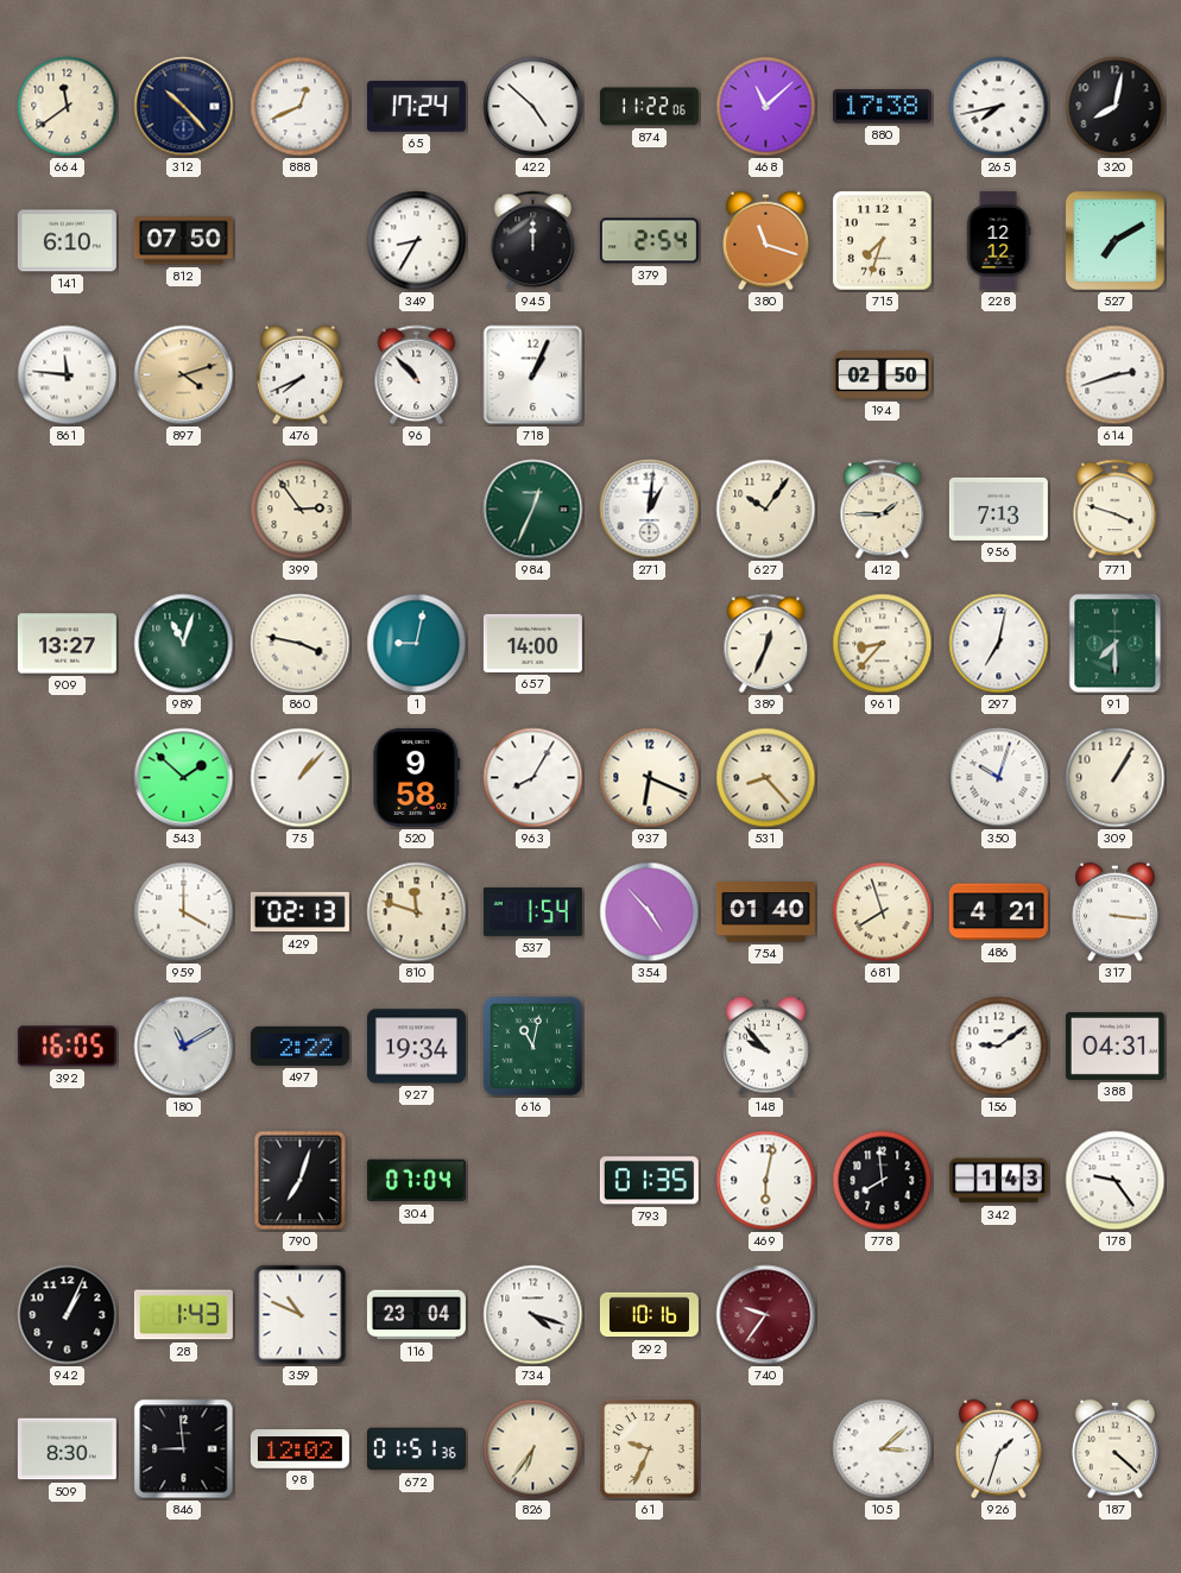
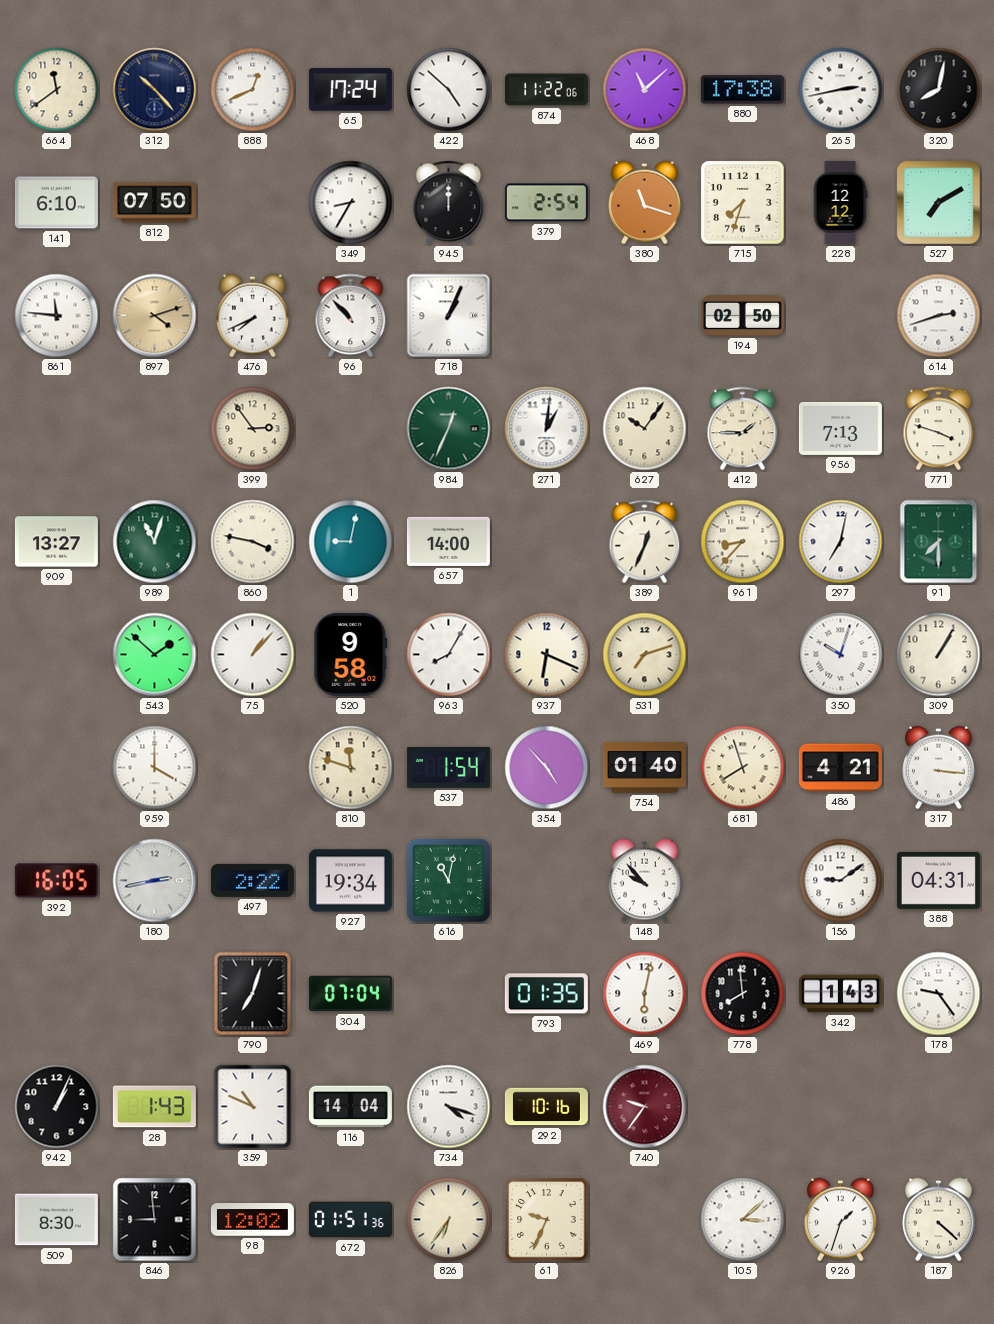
265: 7:43 -> 2:43
531: 8:23 -> 7:12
429: 02:13 -> none
180: 11:10 -> 2:43
116: 23:04 -> 14:04
